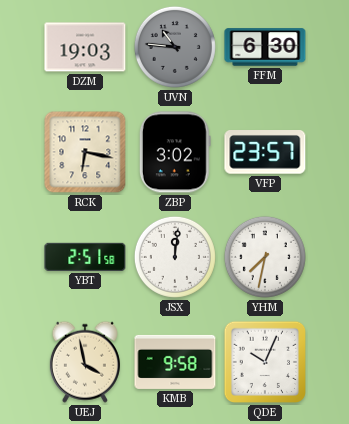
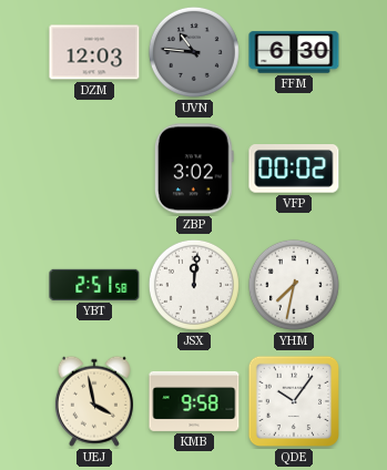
DZM: 19:03 -> 12:03
RCK: 6:17 -> none
VFP: 23:57 -> 00:02
QDE: 10:04 -> 10:06
